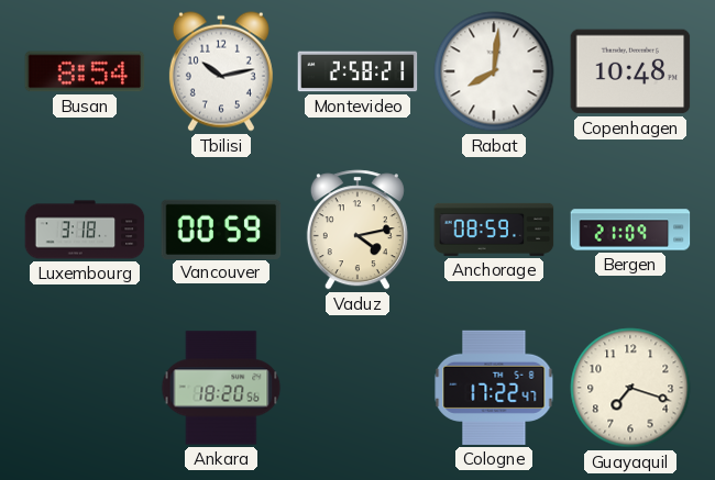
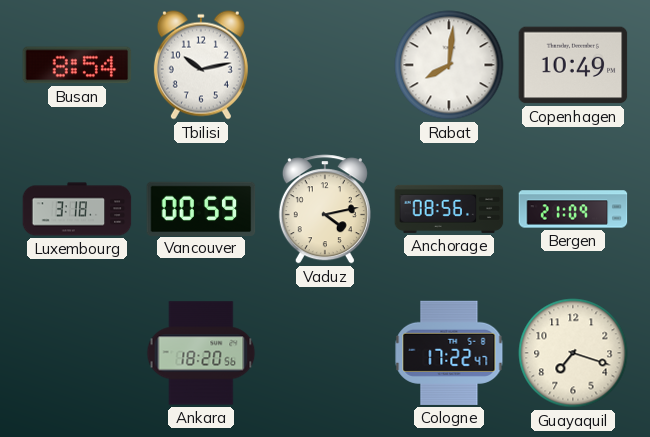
Montevideo: 2:58 -> none
Copenhagen: 10:48 -> 10:49
Anchorage: 08:59 -> 08:56
